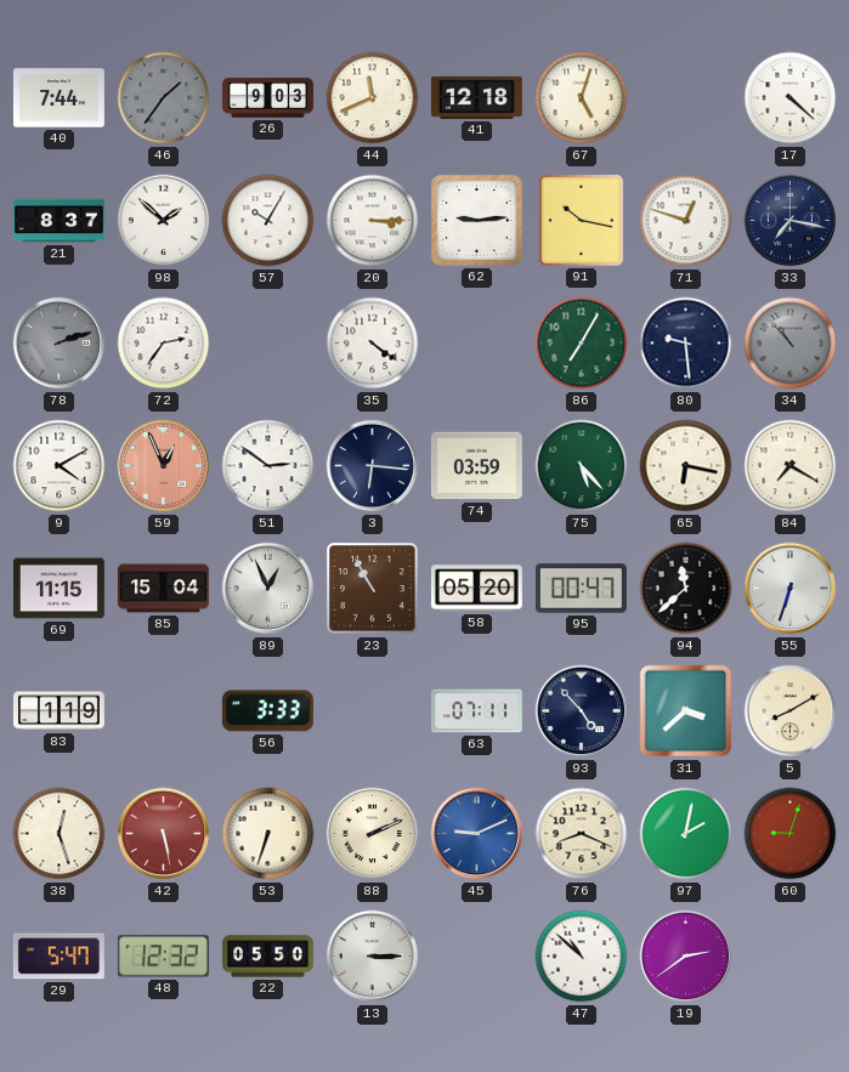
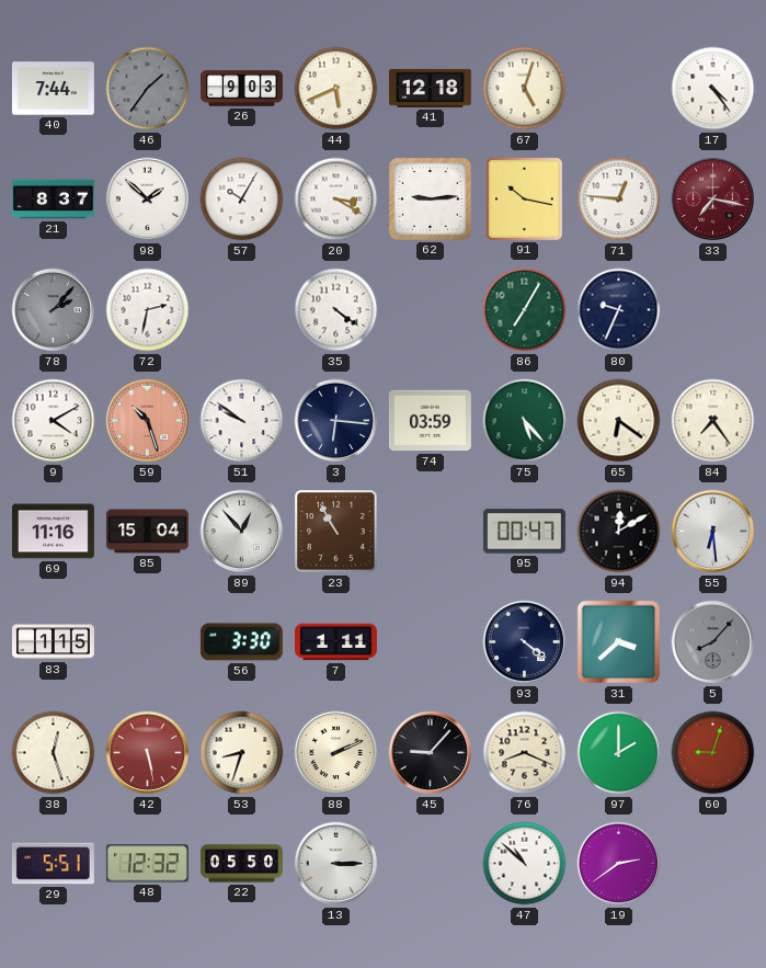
44: 11:41 -> 5:41
17: 4:22 -> 4:24
20: 3:15 -> 3:20
71: 12:48 -> 12:46
33 dial: navy -> burgundy
78: 2:12 -> 2:07
72: 2:36 -> 2:32
80: 9:29 -> 9:34
34: 10:53 -> none
59: 12:56 -> 10:27
51: 2:51 -> 9:51
65: 6:17 -> 6:21
84: 7:20 -> 7:24
69: 11:15 -> 11:16
89: 12:56 -> 12:53
58: 05:20 -> none
94: 11:38 -> 12:10
55: 6:33 -> 6:29
83: 1:19 -> 1:15
56: 3:33 -> 3:30
7: none -> 1:11
63: 07:11 -> none
93: 4:53 -> 4:21
5: 8:10 -> 8:07
5 dial: cream -> grey
53: 6:33 -> 8:33
45: 9:11 -> 9:07
45 dial: blue -> black
97: 2:02 -> 2:00
29: 5:47 -> 5:51
